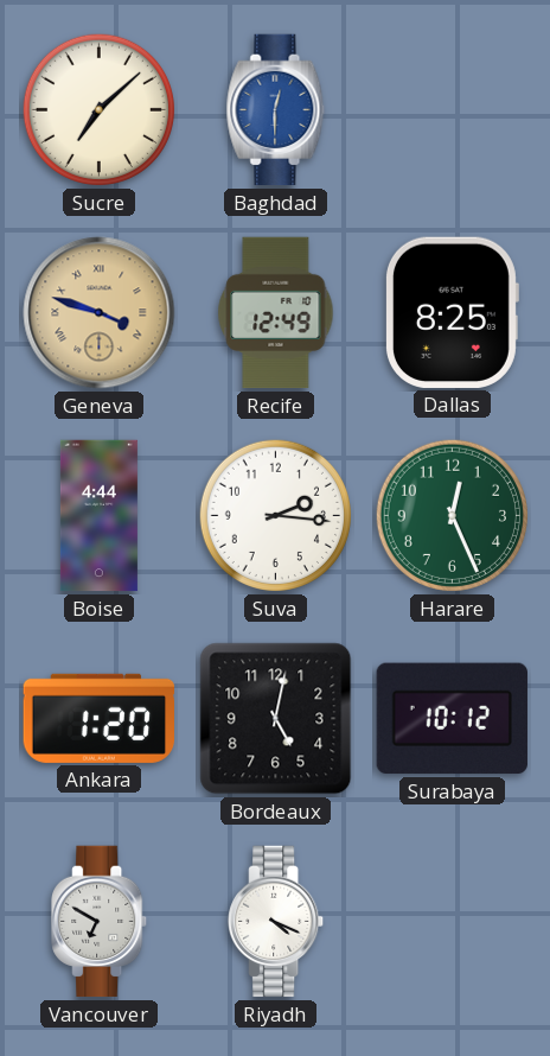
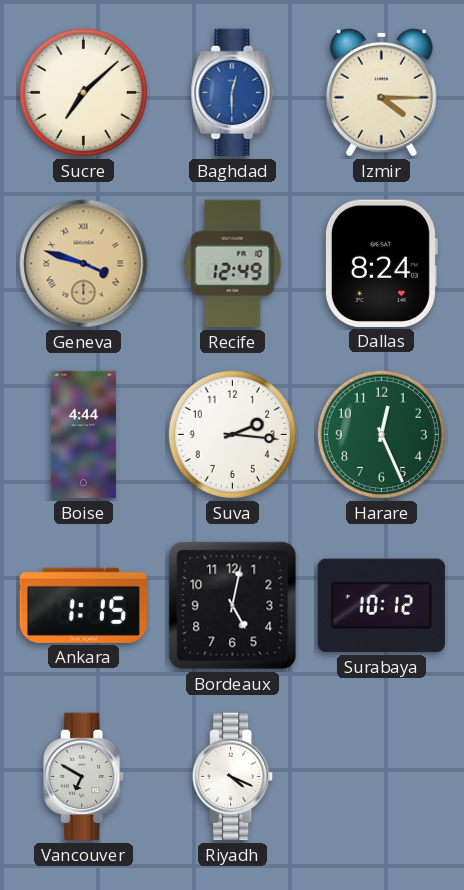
Izmir: none -> 4:15
Dallas: 8:25 -> 8:24
Ankara: 1:20 -> 1:15
